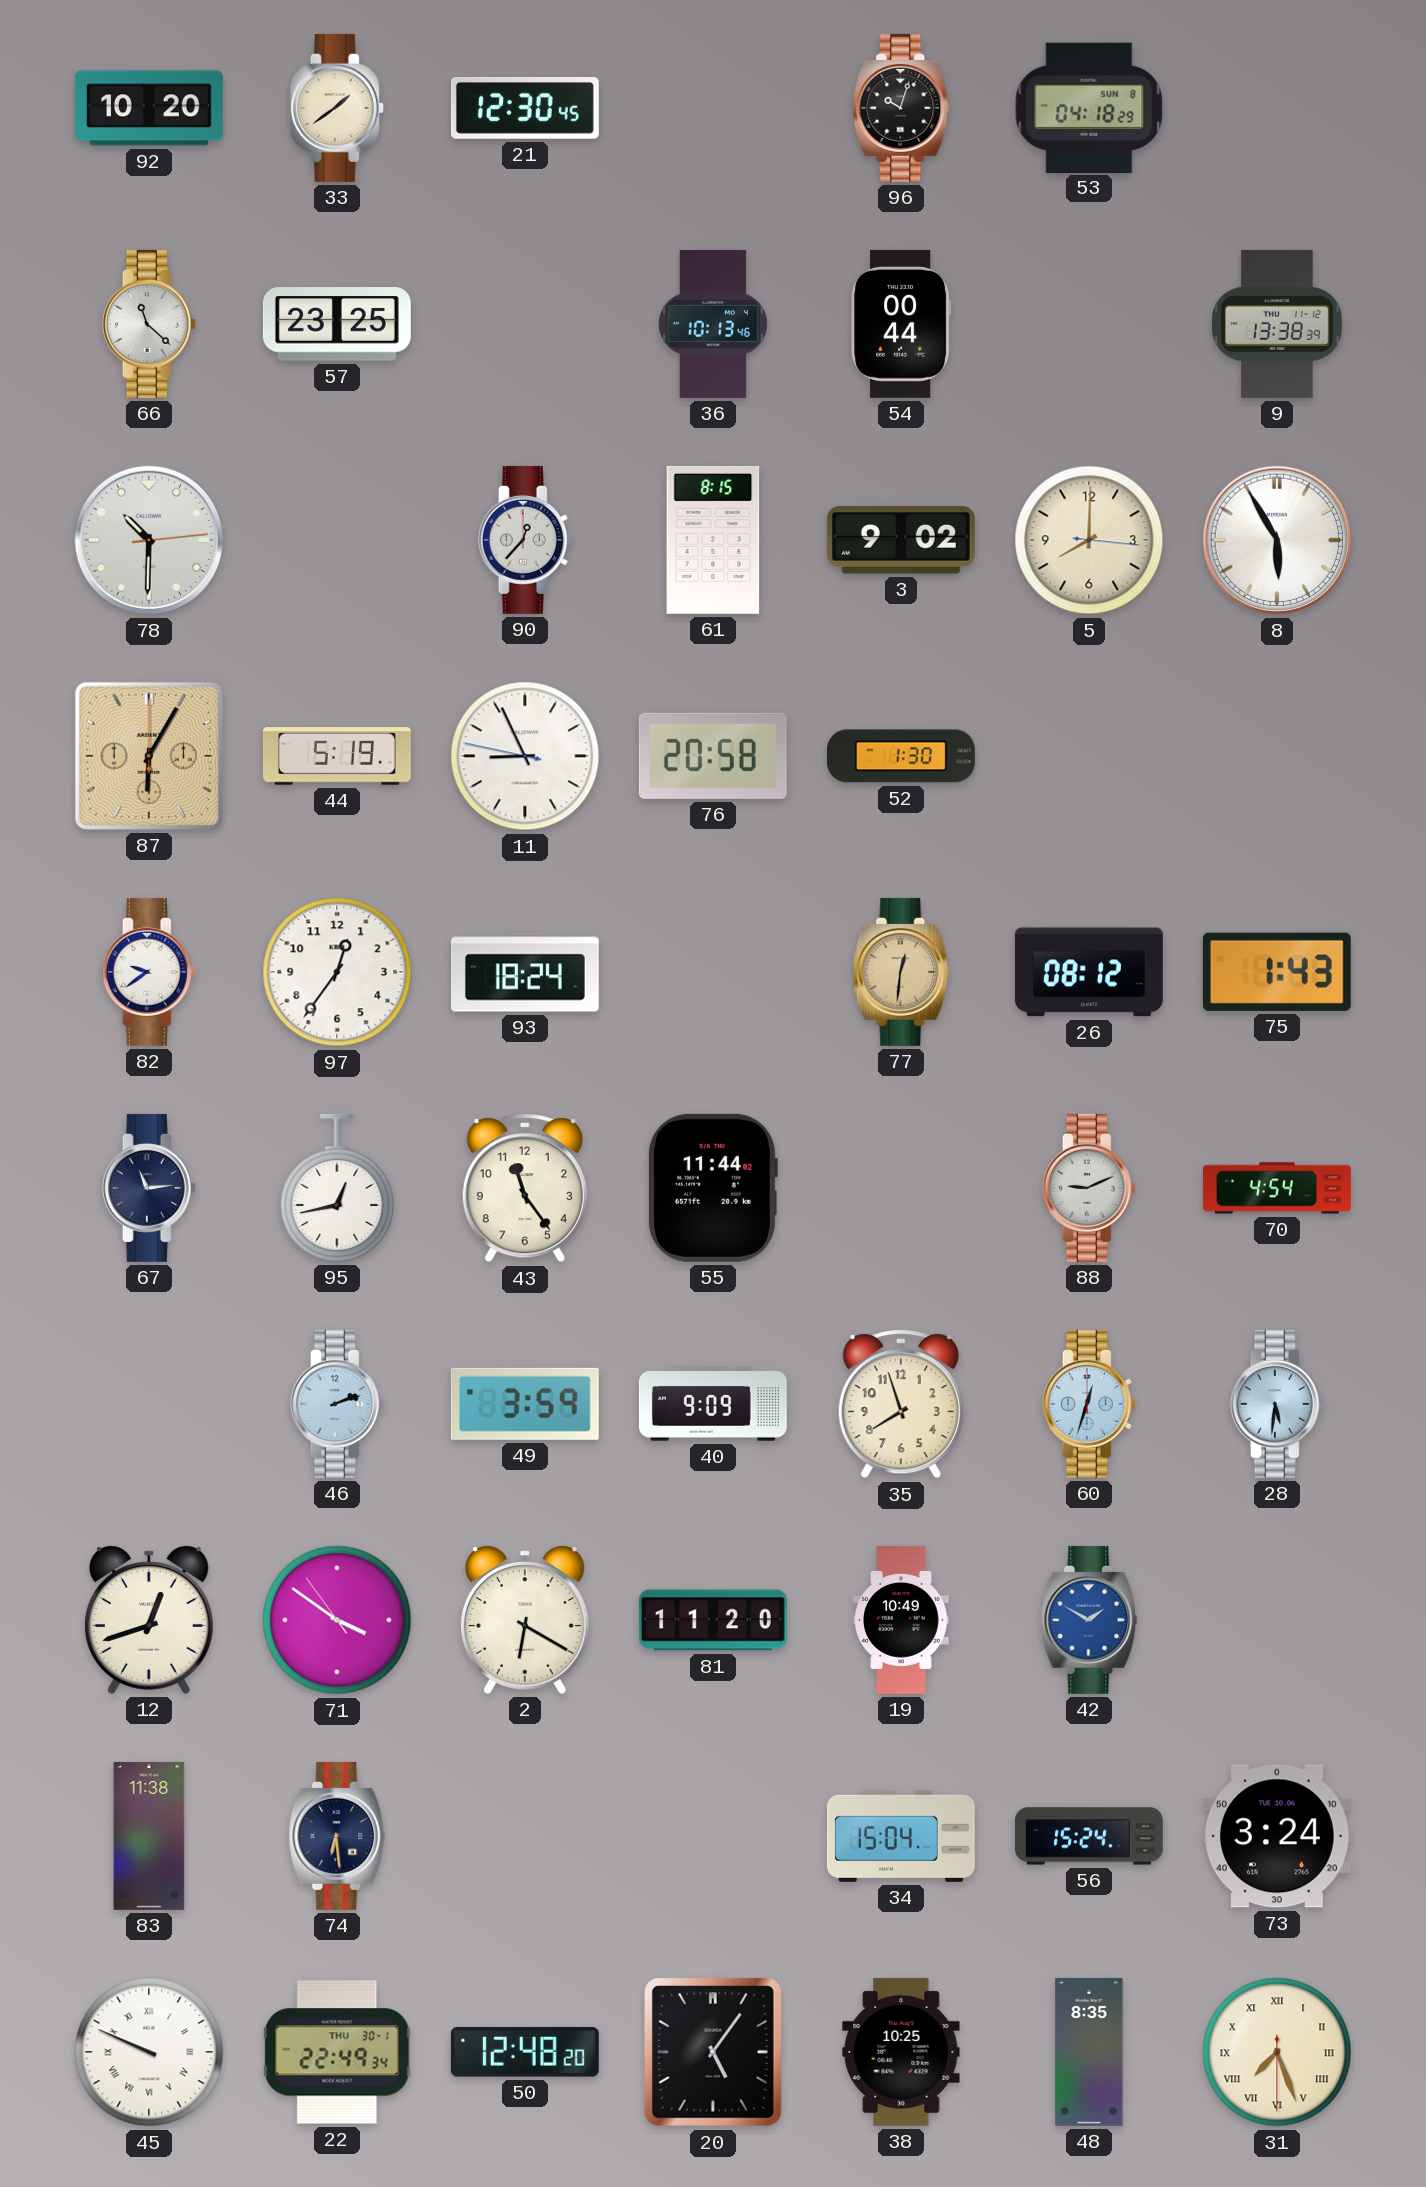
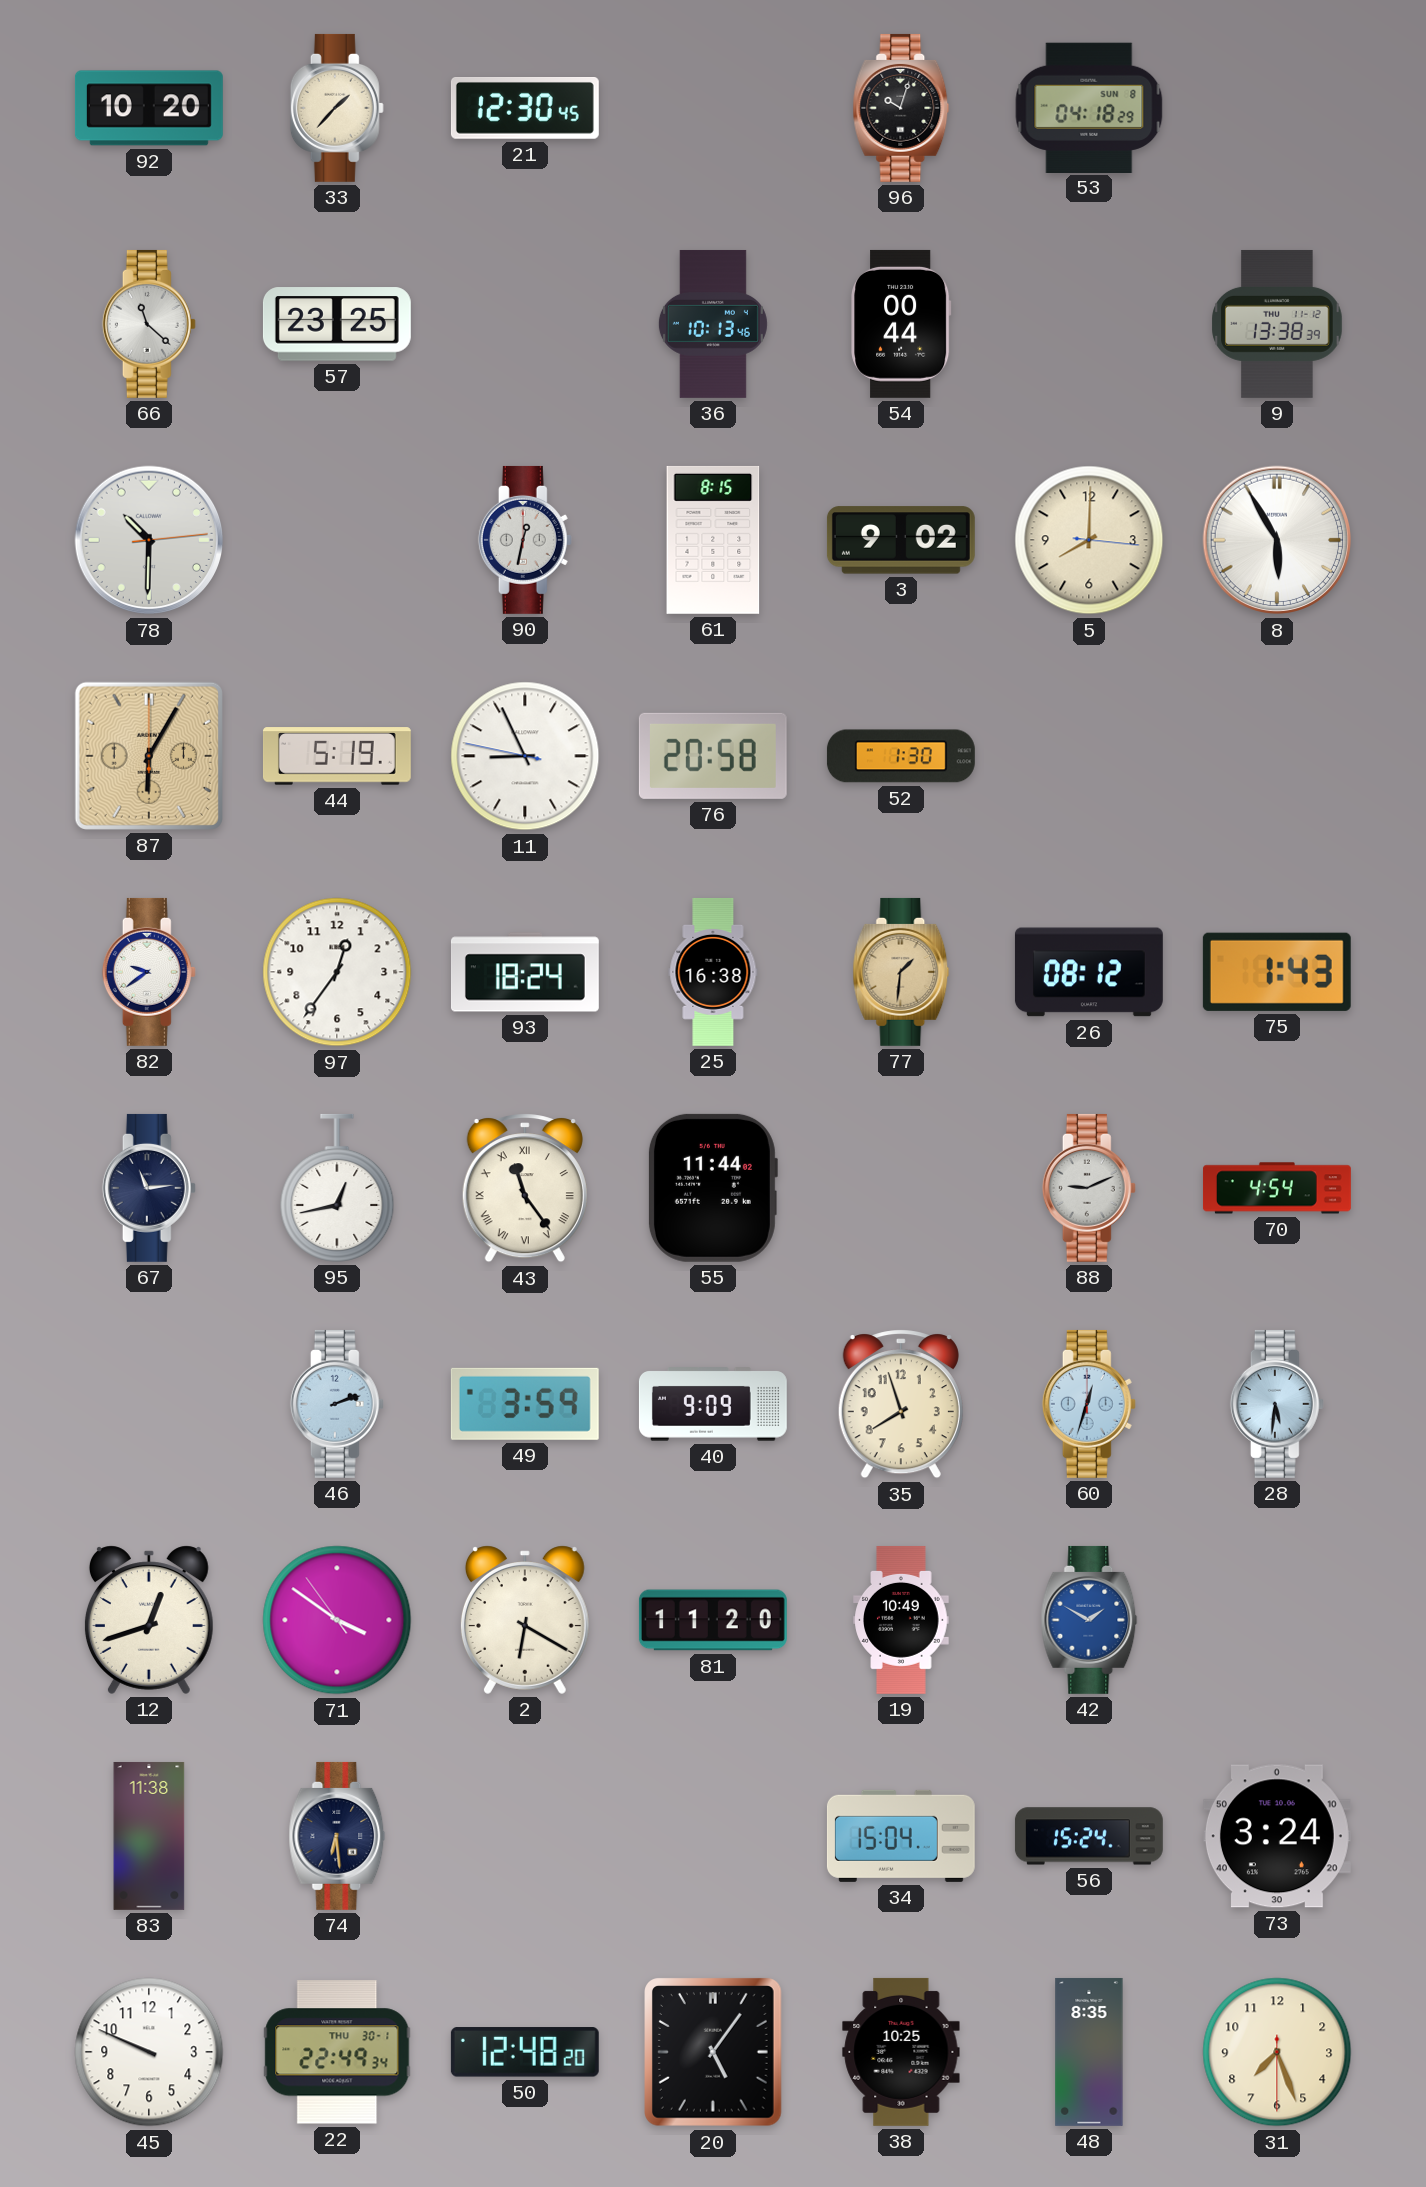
33: 1:39 -> 1:37
90: 12:37 -> 12:32
25: none -> 16:38
77: 12:31 -> 1:31
43 numerals: Arabic -> Roman
45 numerals: Roman -> Arabic
31 numerals: Roman -> Arabic
